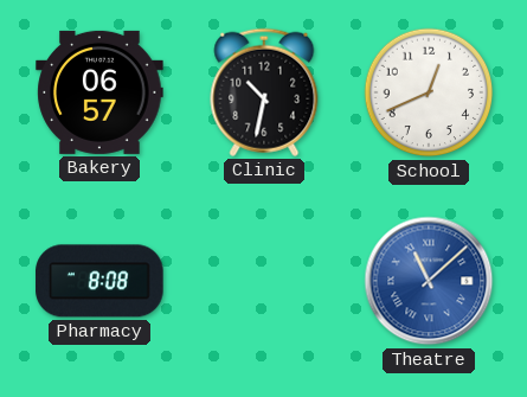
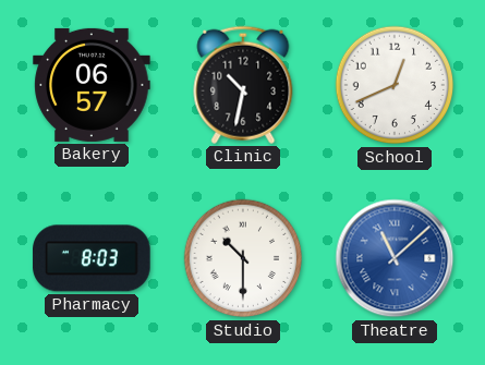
Pharmacy: 8:08 -> 8:03
Studio: none -> 10:30
